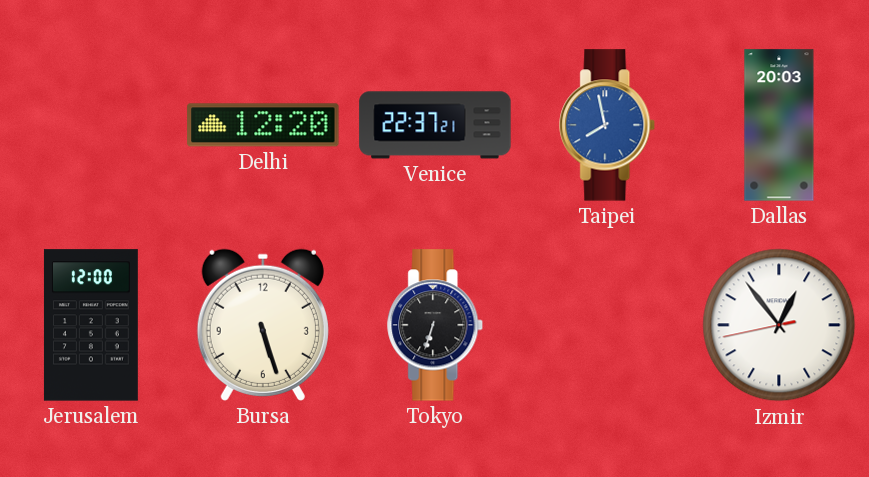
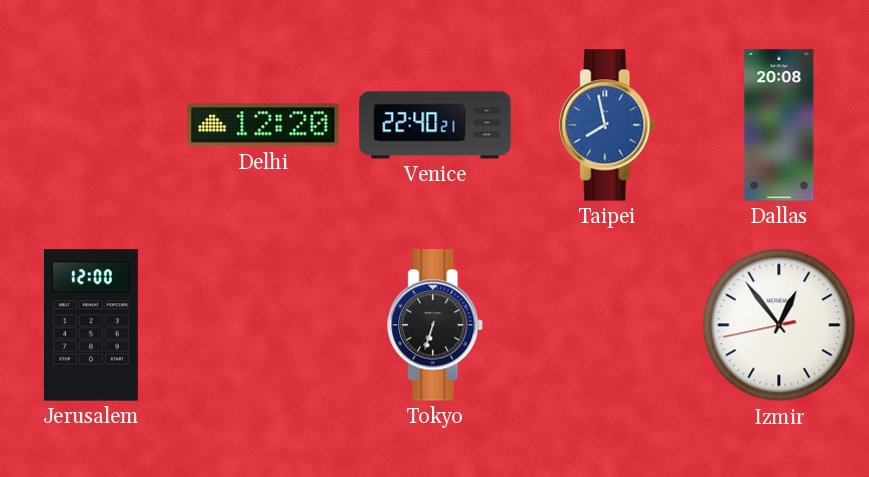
Venice: 22:37 -> 22:40
Dallas: 20:03 -> 20:08
Bursa: 5:27 -> none
